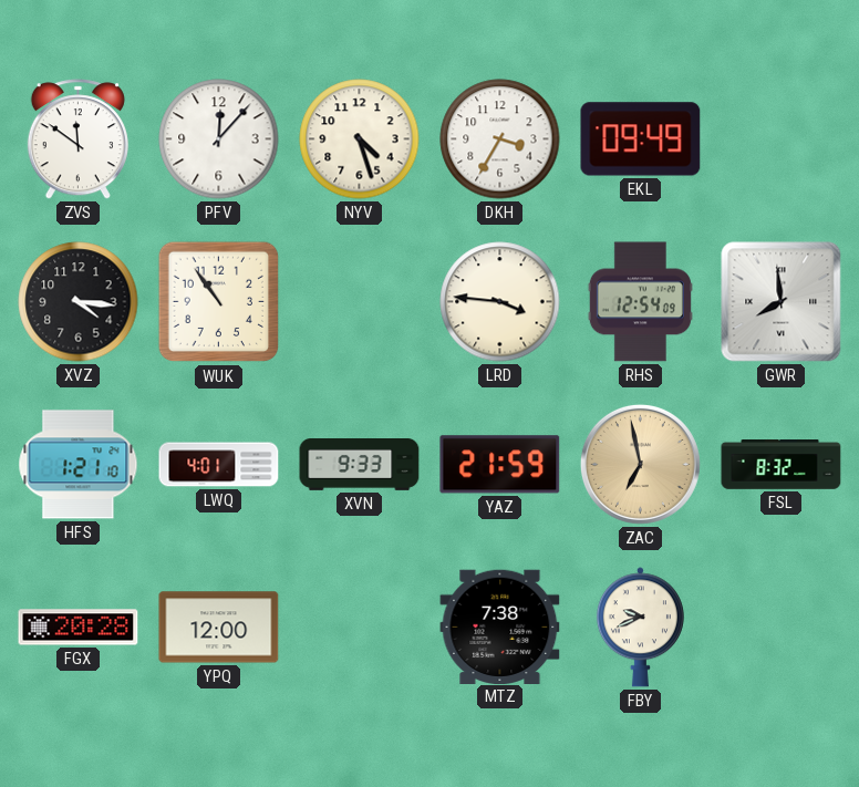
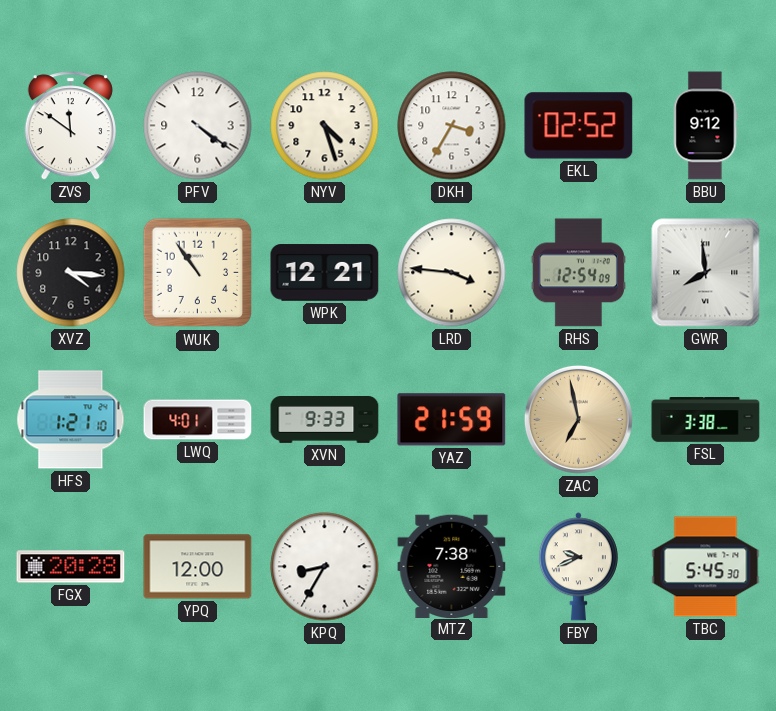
PFV: 12:07 -> 4:21
EKL: 09:49 -> 02:52
BBU: none -> 9:12
WPK: none -> 12:21
FSL: 8:32 -> 3:38
KPQ: none -> 8:35
TBC: none -> 5:45
